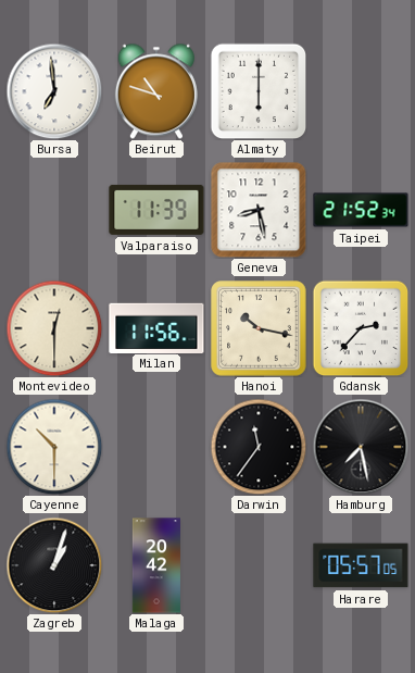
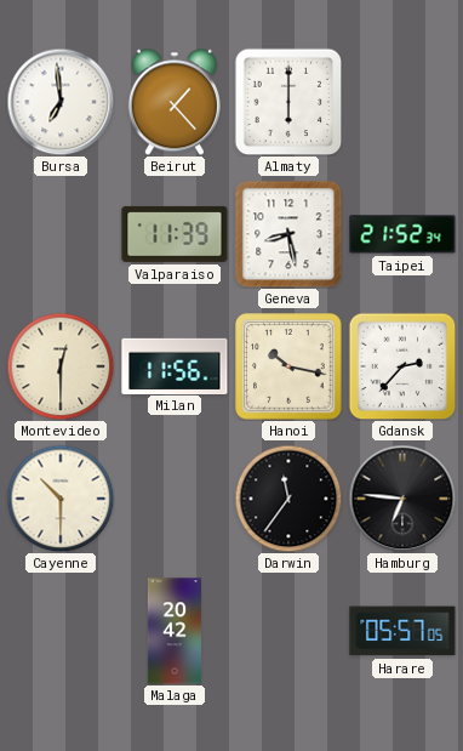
Beirut: 10:48 -> 1:23
Hamburg: 7:28 -> 6:46
Zagreb: 1:03 -> none
